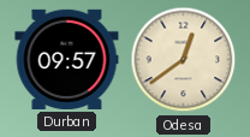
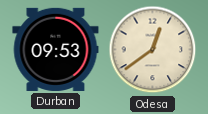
Durban: 09:57 -> 09:53
